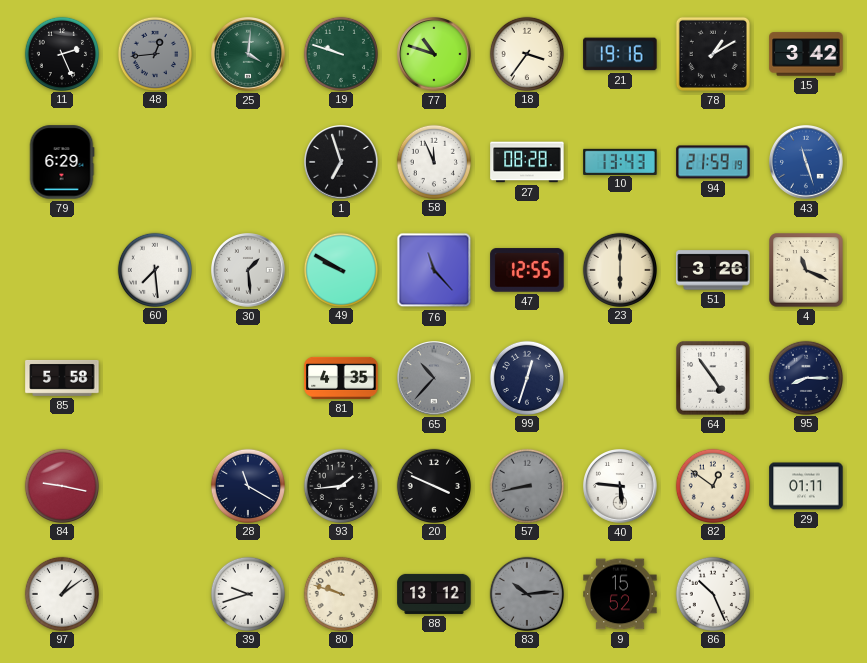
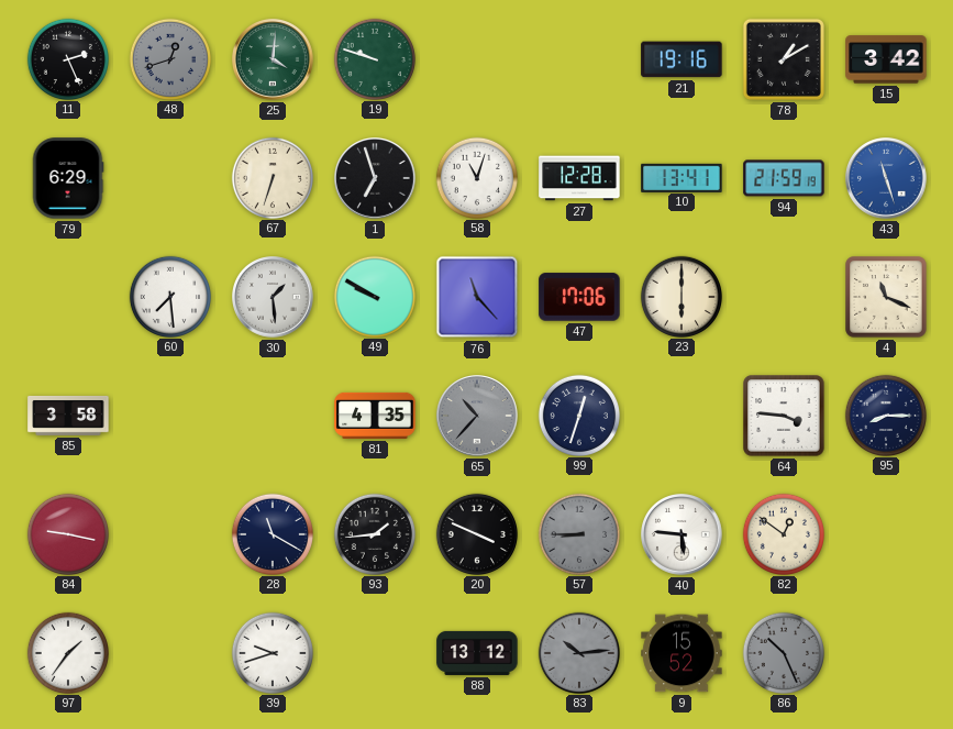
48: 12:44 -> 12:42
77: 10:48 -> none
18: 3:36 -> none
67: none -> 6:33
58: 11:56 -> 11:03
27: 08:28 -> 12:28
10: 13:43 -> 13:41
47: 12:55 -> 17:06
51: 3:26 -> none
85: 5:58 -> 3:58
64: 4:54 -> 3:46
57: 8:43 -> 8:45
29: 01:11 -> none
97: 1:09 -> 1:36
80: 9:48 -> none
86 dial: white -> grey
